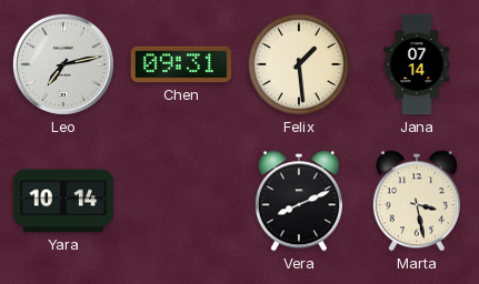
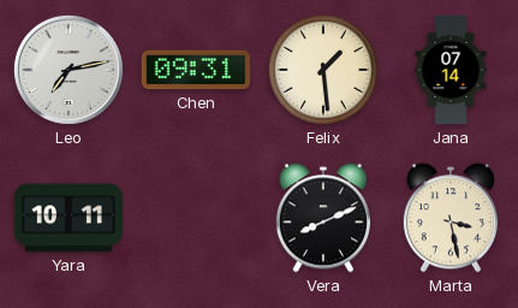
Yara: 10:14 -> 10:11
